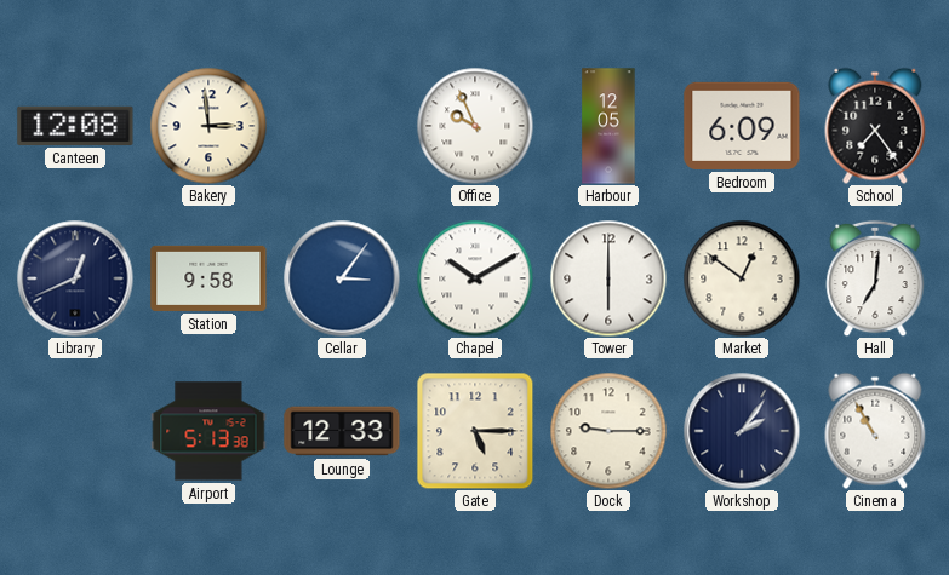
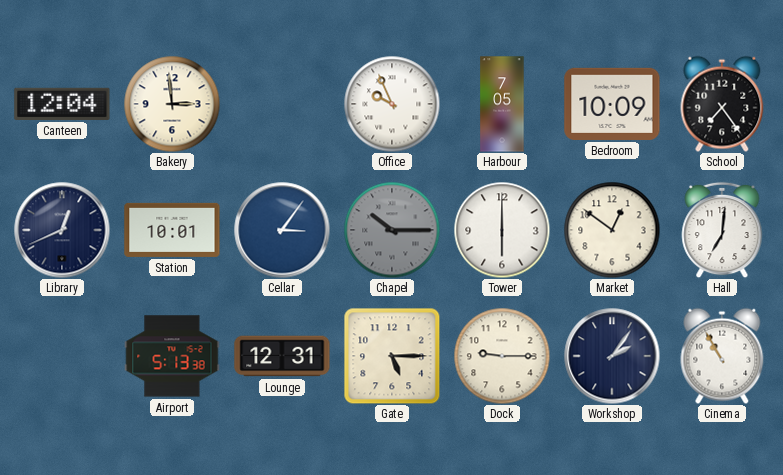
Canteen: 12:08 -> 12:04
Harbour: 12:05 -> 7:05
Bedroom: 6:09 -> 10:09
Station: 9:58 -> 10:01
Chapel: 10:10 -> 10:15
Chapel dial: white -> grey
Lounge: 12:33 -> 12:31
